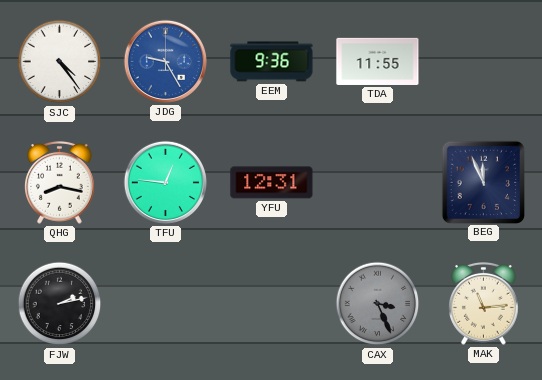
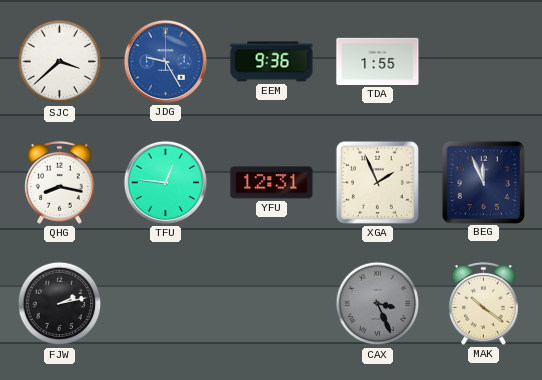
SJC: 4:24 -> 3:38
TDA: 11:55 -> 1:55
XGA: none -> 1:56
MAK: 11:14 -> 10:21
